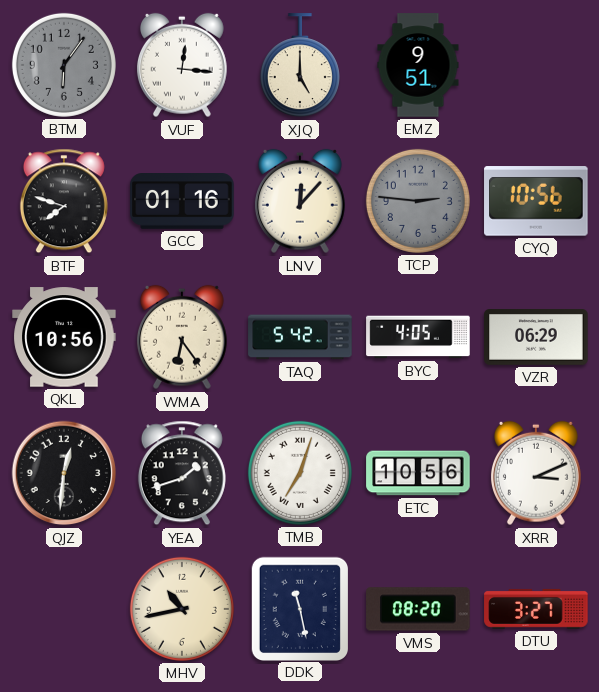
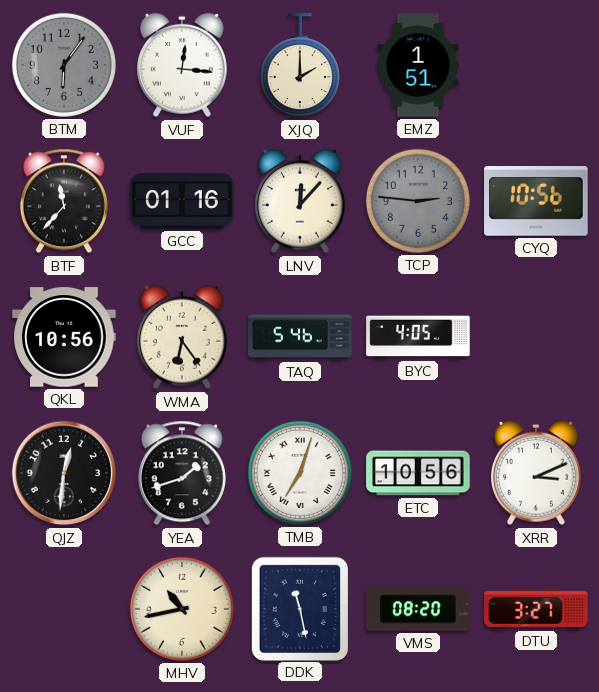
XJQ: 5:00 -> 2:00
EMZ: 9:51 -> 1:51
BTF: 7:48 -> 11:37
TAQ: 5:42 -> 5:46
VZR: 06:29 -> none
